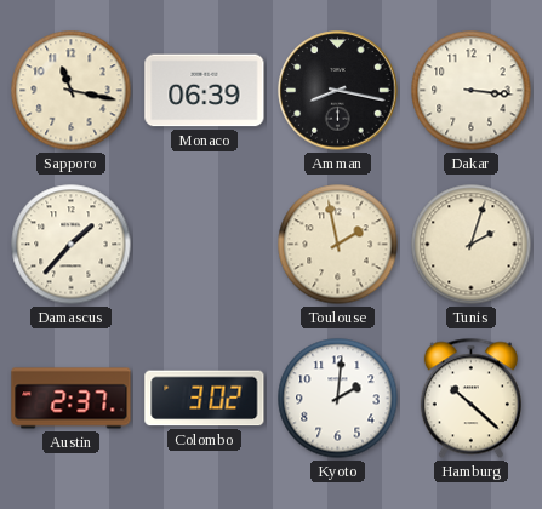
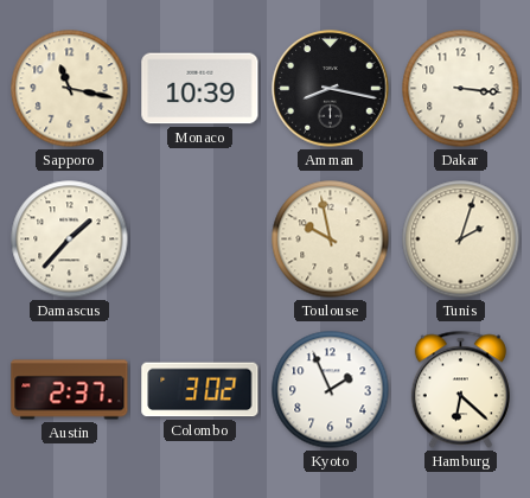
Monaco: 06:39 -> 10:39
Toulouse: 1:58 -> 9:58
Kyoto: 2:01 -> 1:56
Hamburg: 10:22 -> 6:22
